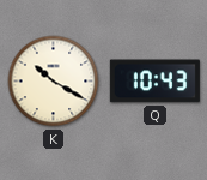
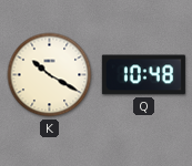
Q: 10:43 -> 10:48
